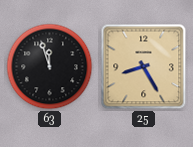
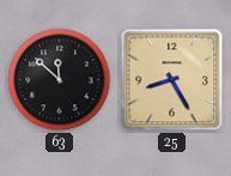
63: 11:57 -> 11:52
